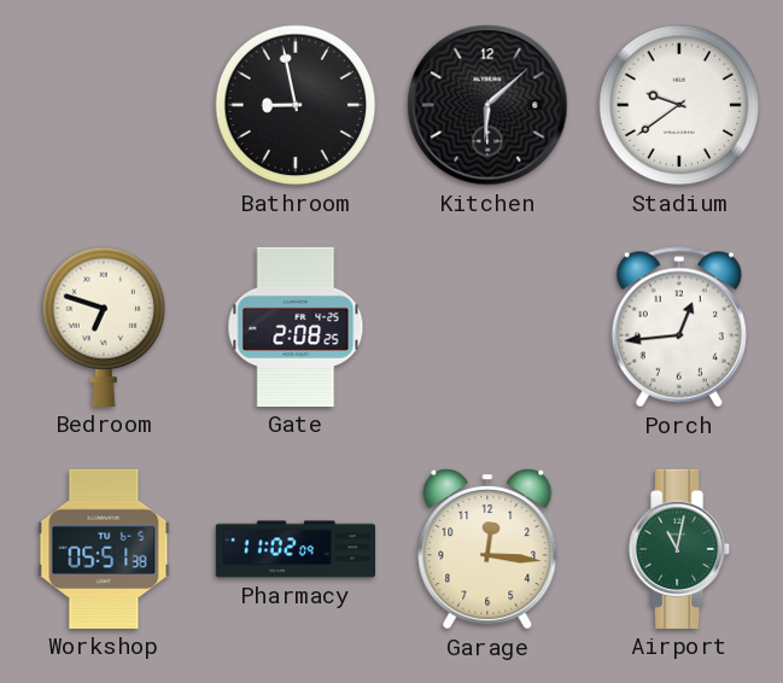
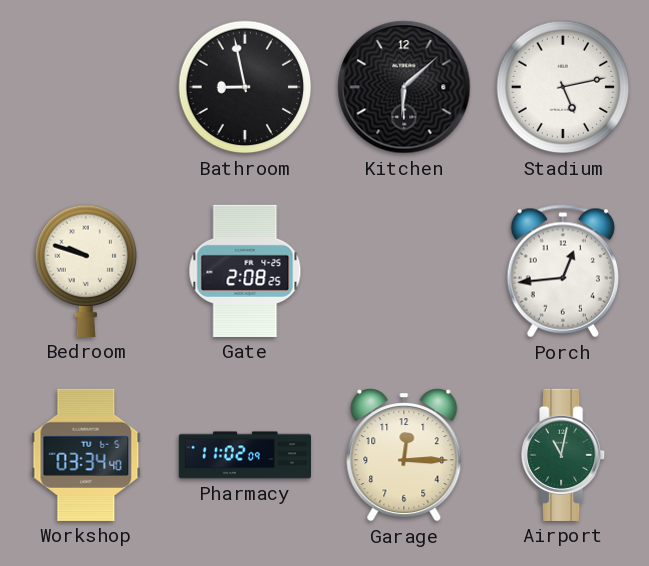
Stadium: 9:39 -> 5:13
Bedroom: 6:48 -> 9:48
Workshop: 05:51 -> 03:34
Garage: 12:16 -> 12:15
